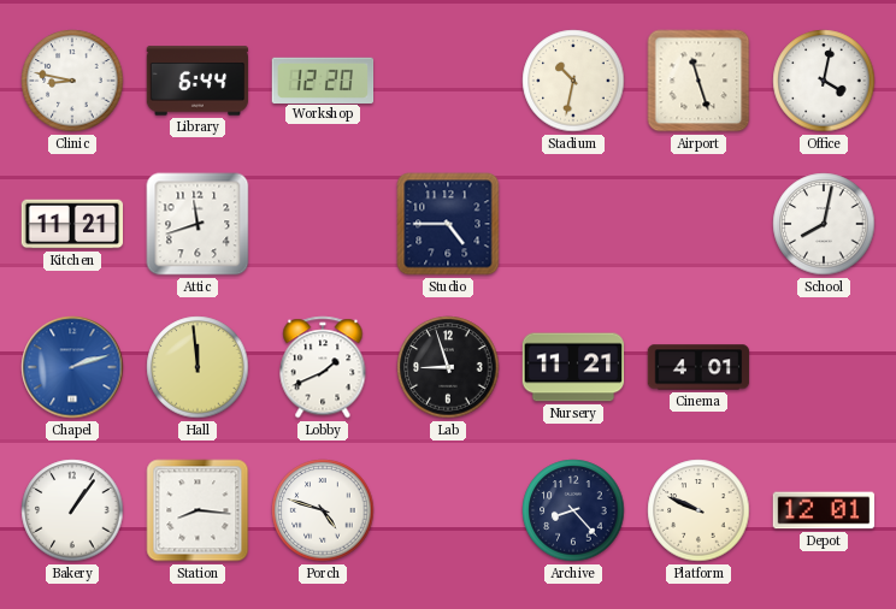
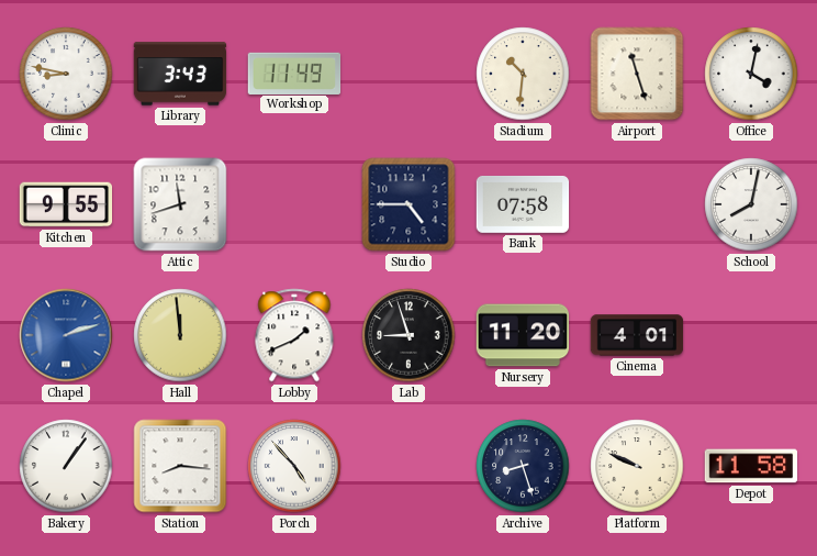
Library: 6:44 -> 3:43
Workshop: 12:20 -> 11:49
Stadium: 10:32 -> 10:31
Kitchen: 11:21 -> 9:55
Bank: none -> 07:58
Nursery: 11:21 -> 11:20
Porch: 4:48 -> 4:53
Archive: 8:23 -> 8:27
Depot: 12:01 -> 11:58
